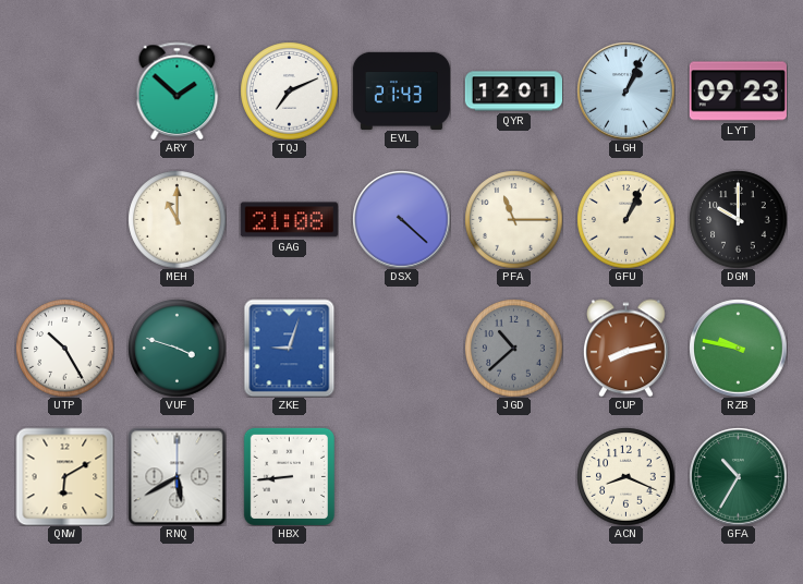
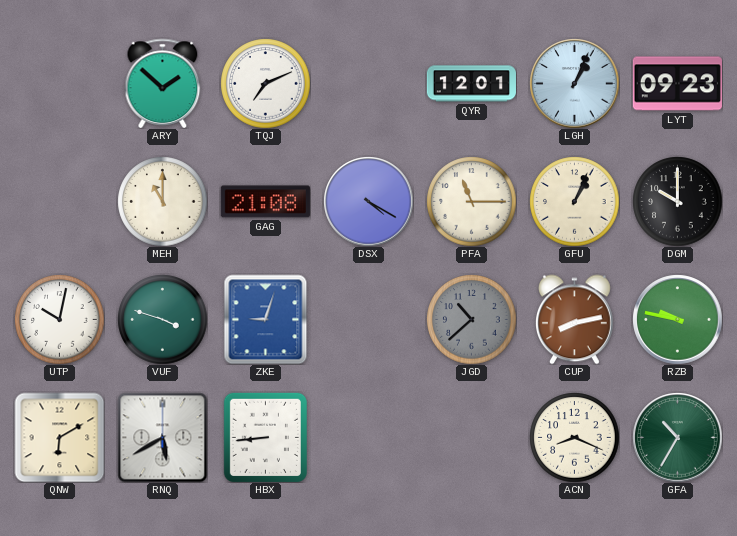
EVL: 21:43 -> none
DSX: 4:22 -> 4:20
UTP: 10:25 -> 10:02
